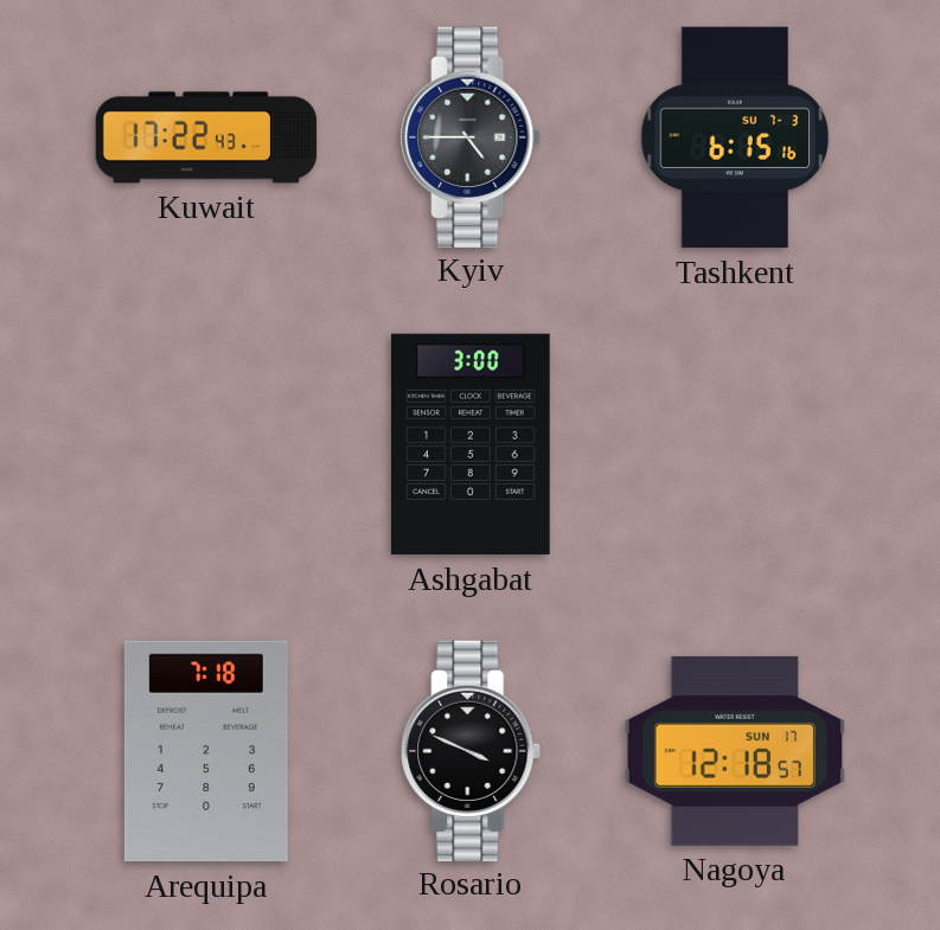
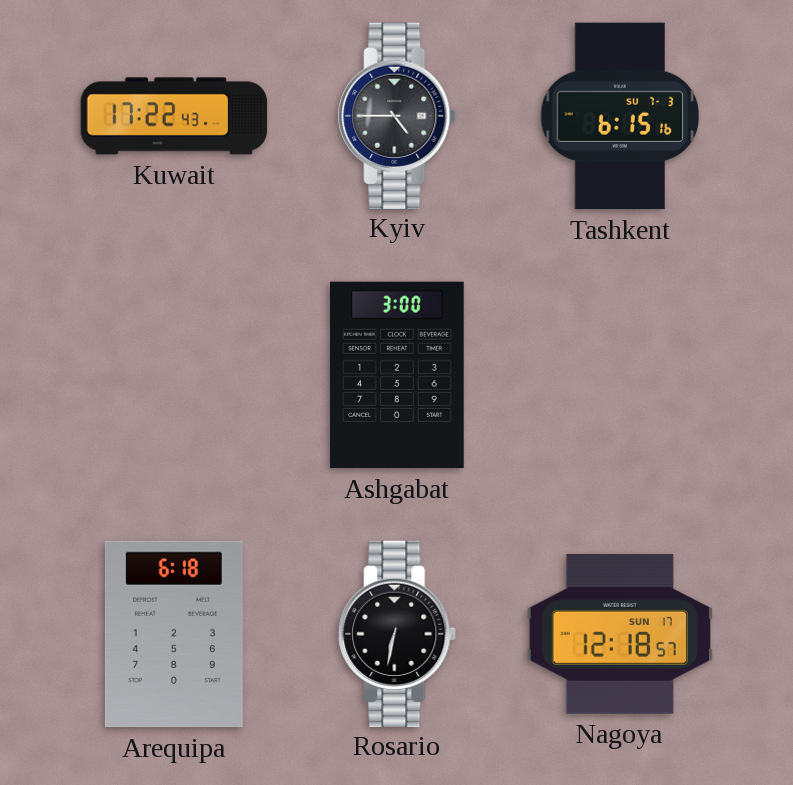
Arequipa: 7:18 -> 6:18
Rosario: 3:49 -> 6:32
